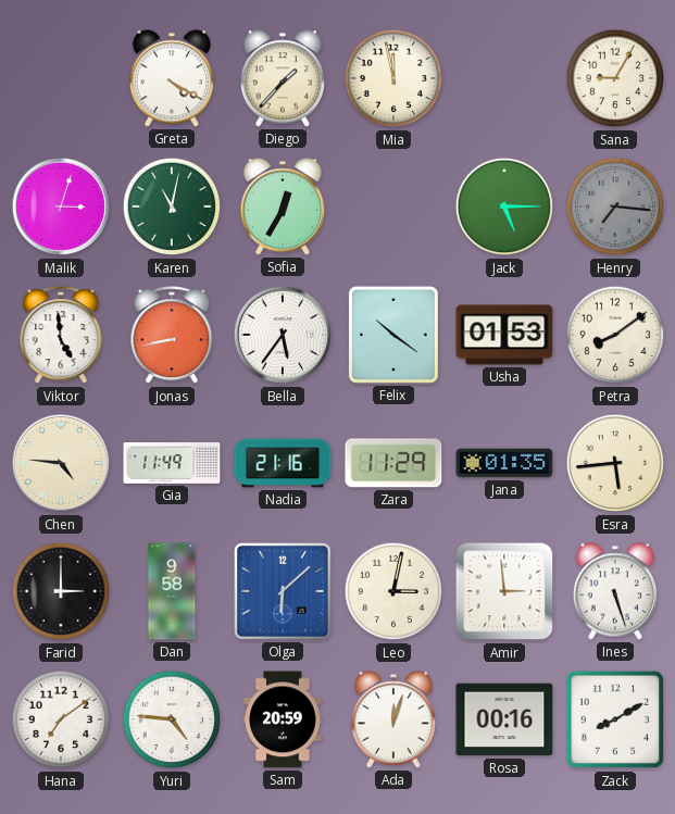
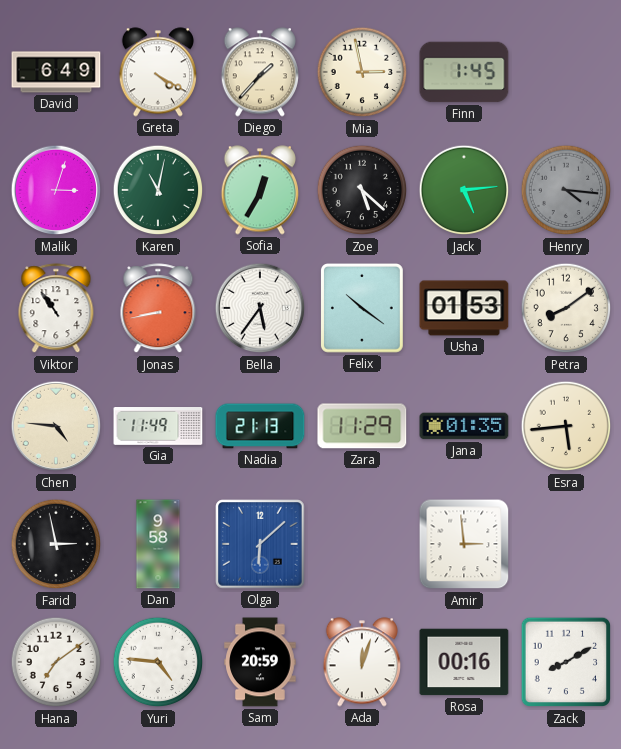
David: none -> 6:49
Mia: 11:58 -> 2:58
Finn: none -> 1:45
Sana: 9:05 -> none
Zoe: none -> 5:22
Jack: 5:15 -> 5:14
Henry: 7:16 -> 4:16
Viktor: 4:59 -> 10:54
Nadia: 21:16 -> 21:13
Farid: 3:00 -> 2:58
Leo: 3:02 -> none
Ines: 5:27 -> none
